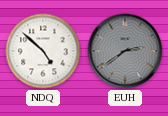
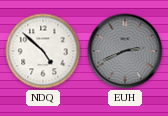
EUH: 2:39 -> 2:41
